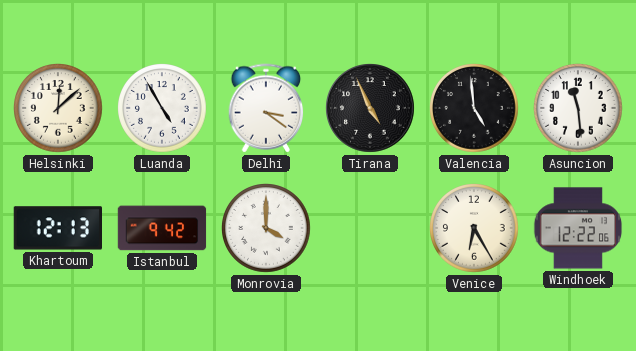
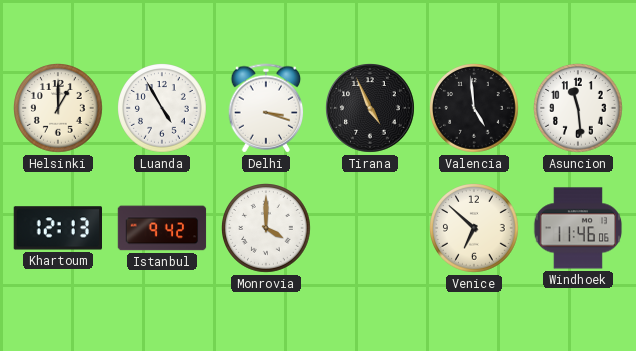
Helsinki: 12:08 -> 1:00
Delhi: 3:21 -> 3:18
Venice: 6:25 -> 6:52
Windhoek: 12:22 -> 11:46
